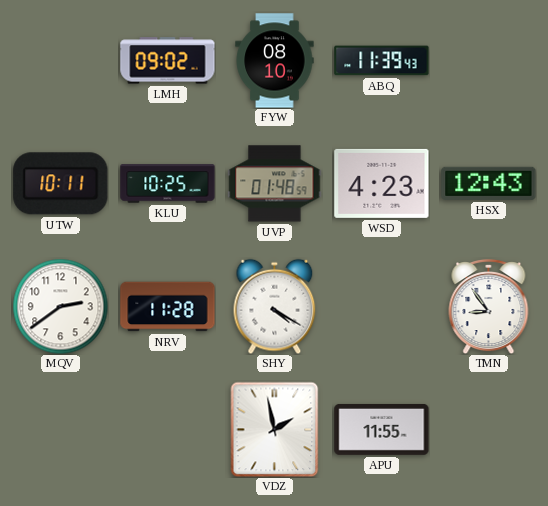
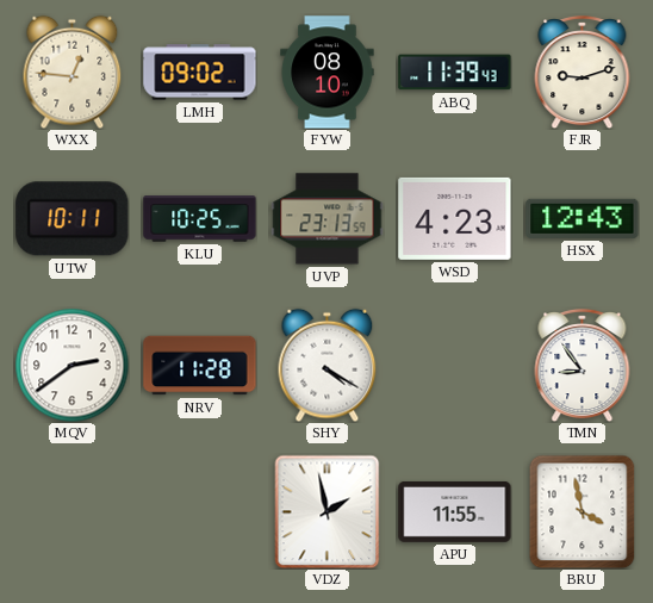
WXX: none -> 12:46
FJR: none -> 9:12
UVP: 01:48 -> 23:13
BRU: none -> 3:58
